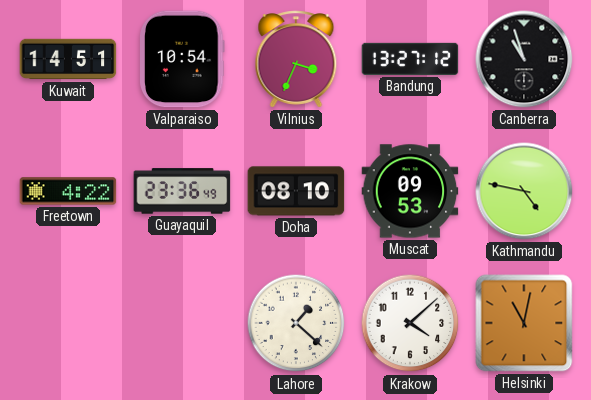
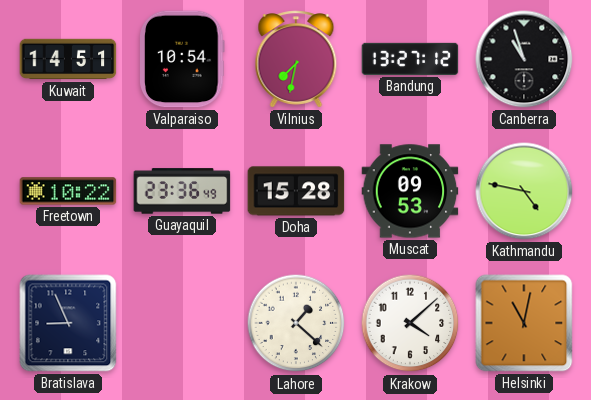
Vilnius: 3:34 -> 7:32
Freetown: 4:22 -> 10:22
Doha: 08:10 -> 15:28
Bratislava: none -> 8:56
